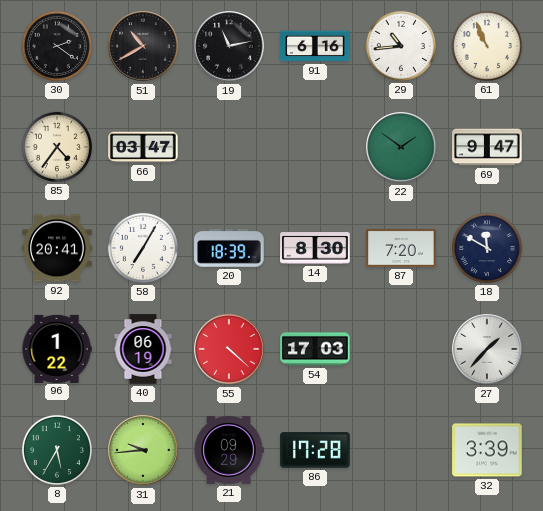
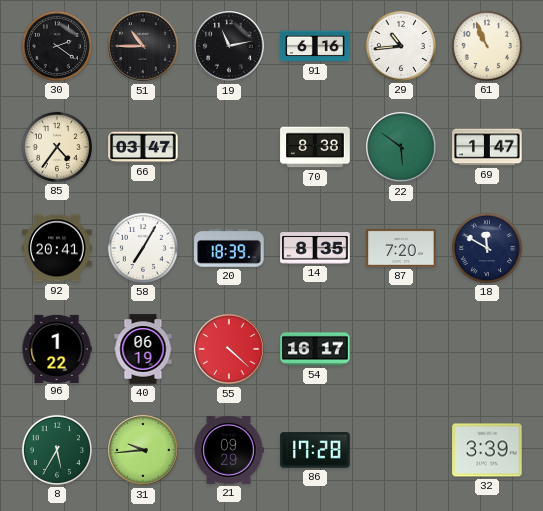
51: 10:40 -> 10:45
70: none -> 8:38
22: 1:51 -> 5:51
69: 9:47 -> 1:47
14: 8:30 -> 8:35
54: 17:03 -> 16:17
27: 1:37 -> none
